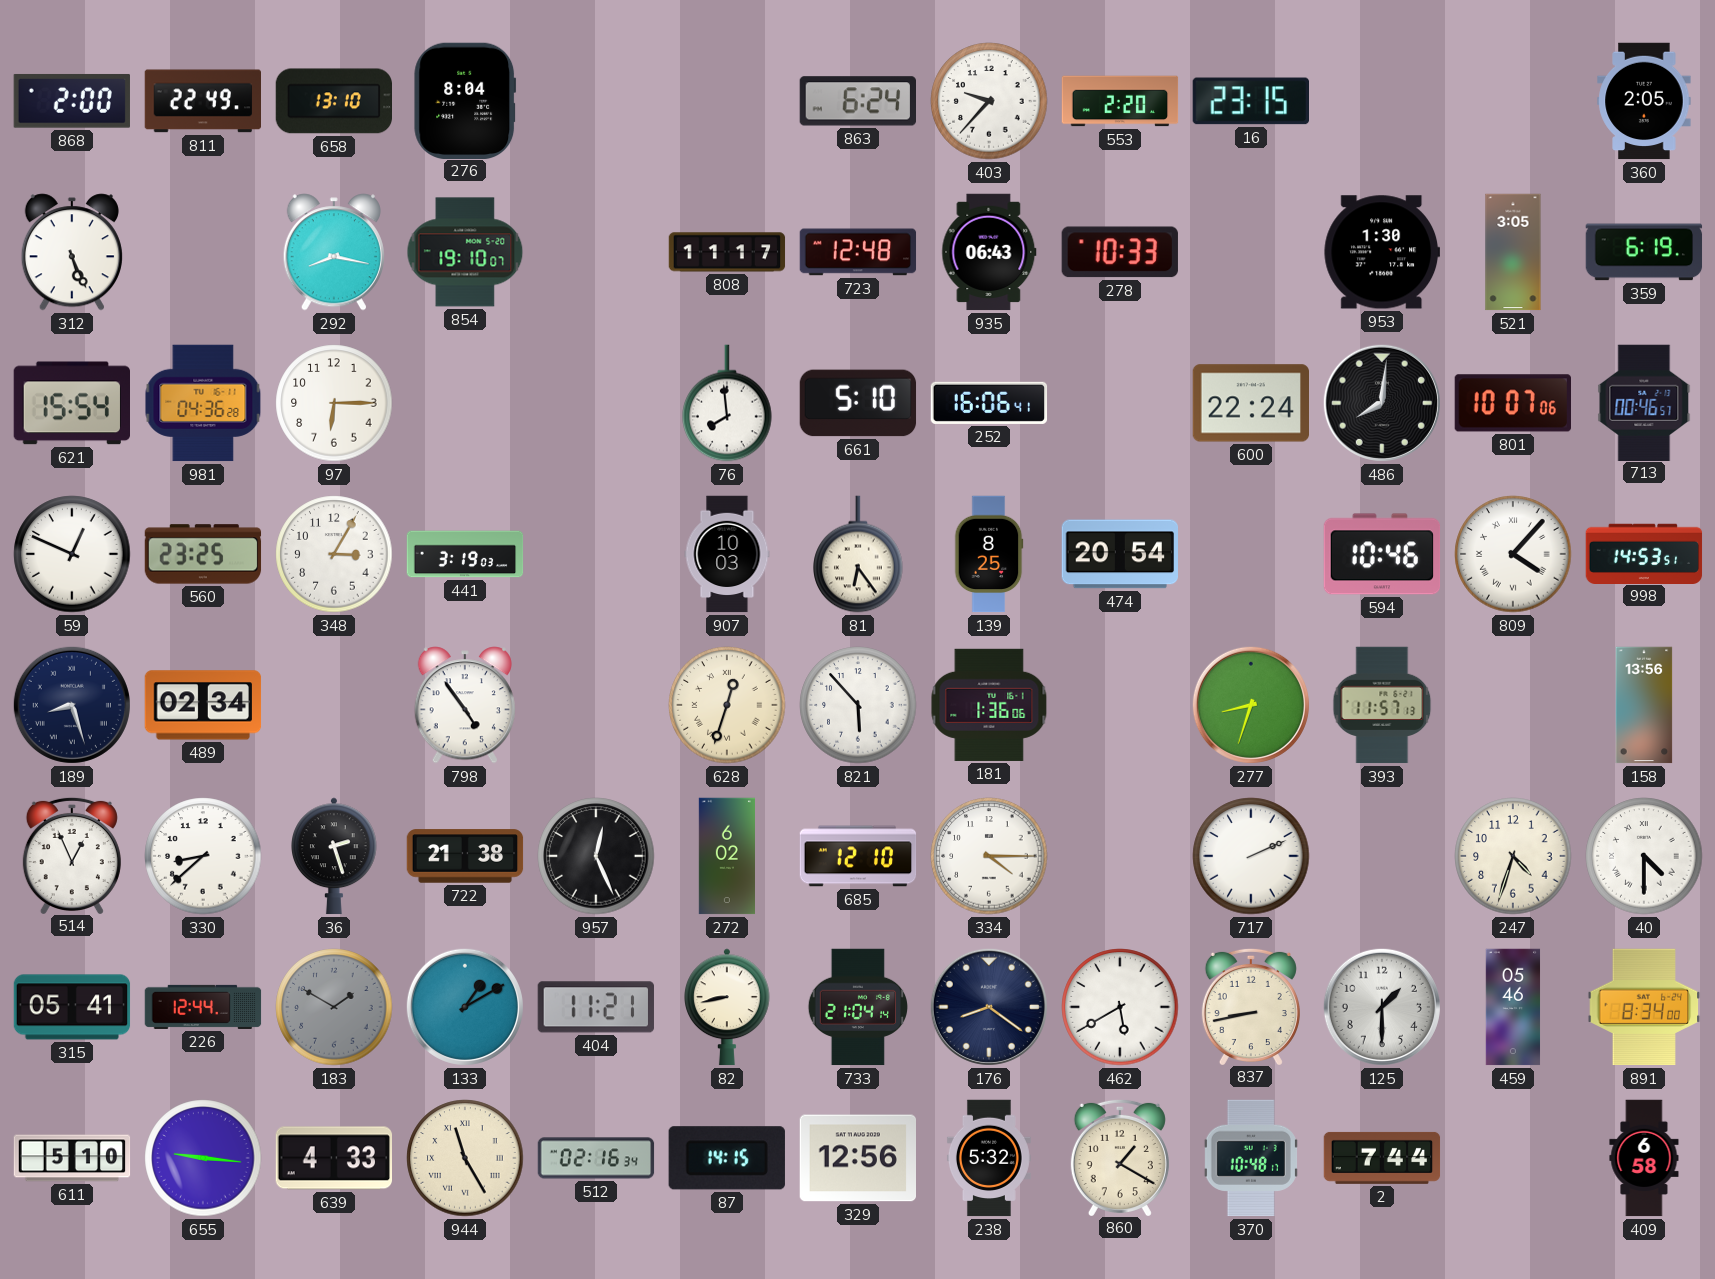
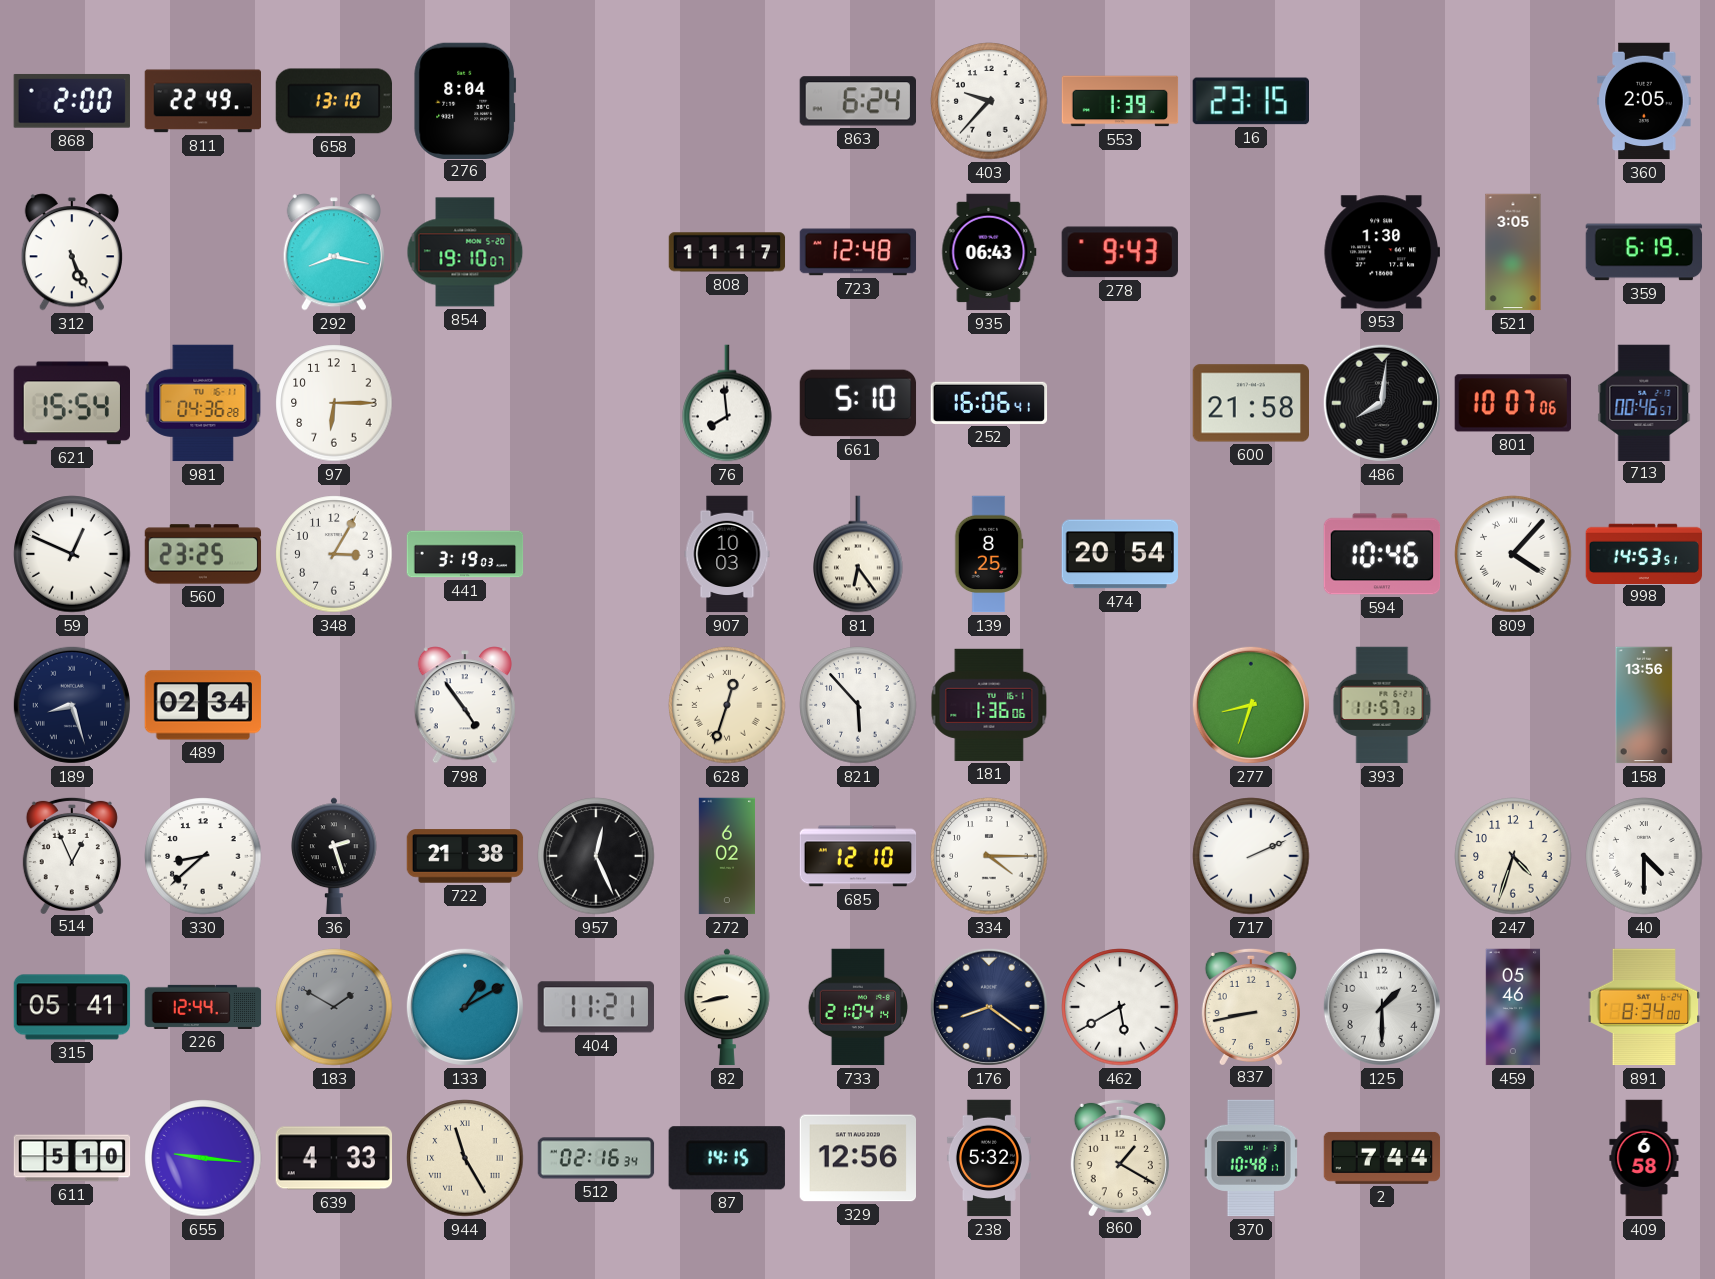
553: 2:20 -> 1:39
278: 10:33 -> 9:43
600: 22:24 -> 21:58
